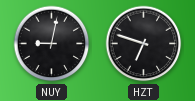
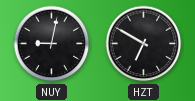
HZT: 6:48 -> 6:50
